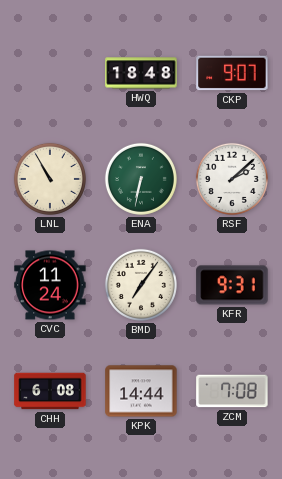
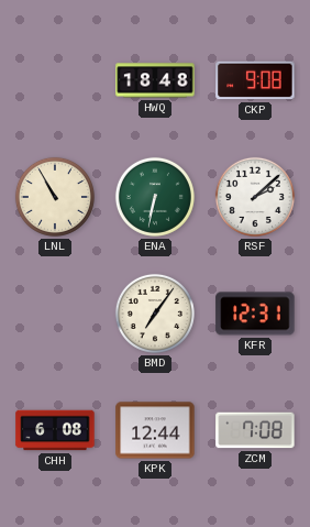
CKP: 9:07 -> 9:08
CVC: 11:24 -> none
KFR: 9:31 -> 12:31
KPK: 14:44 -> 12:44
